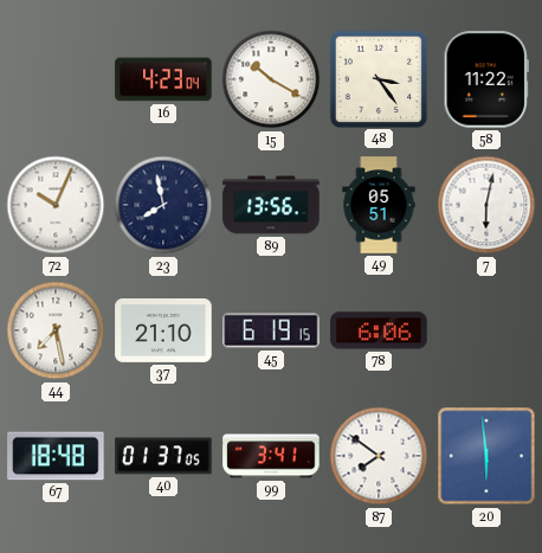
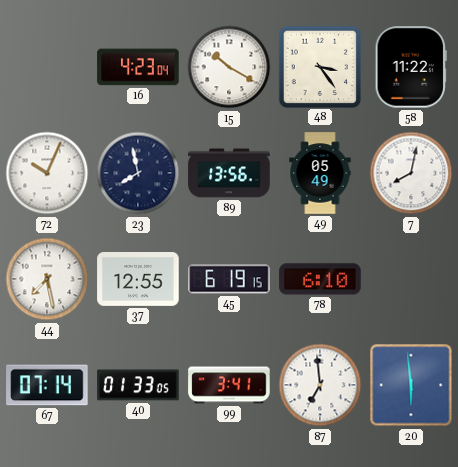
49: 05:51 -> 05:49
7: 6:02 -> 8:02
37: 21:10 -> 12:55
78: 6:06 -> 6:10
67: 18:48 -> 07:14
40: 01:37 -> 01:33
87: 7:51 -> 6:59
